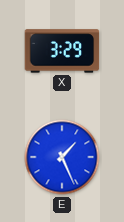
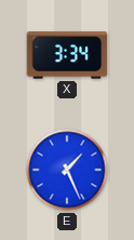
X: 3:29 -> 3:34
